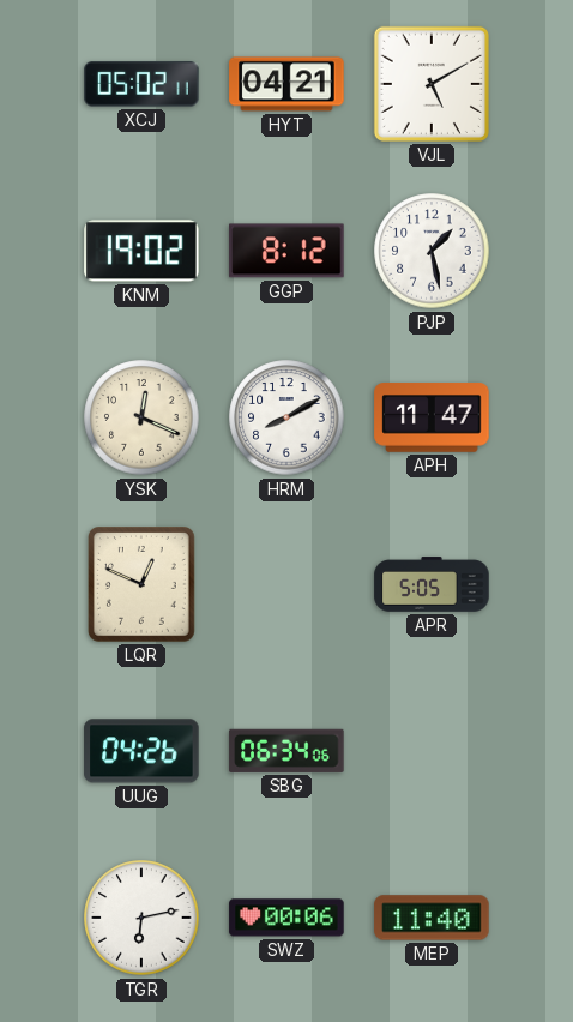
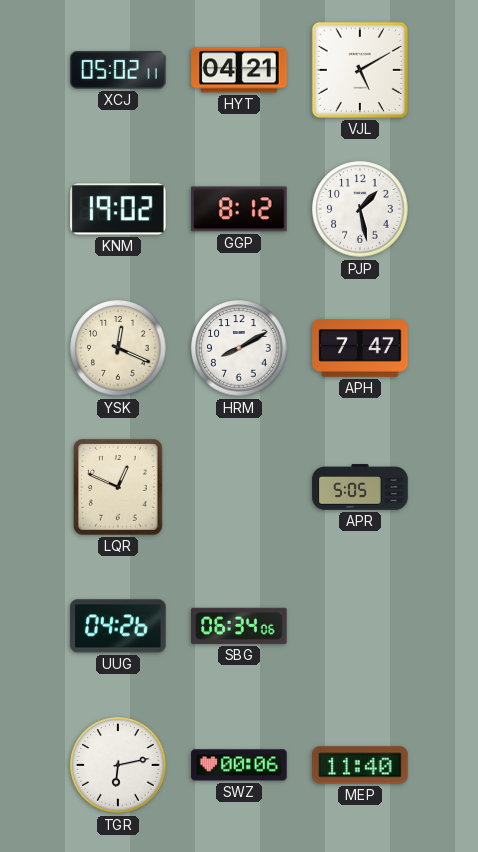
APH: 11:47 -> 7:47
